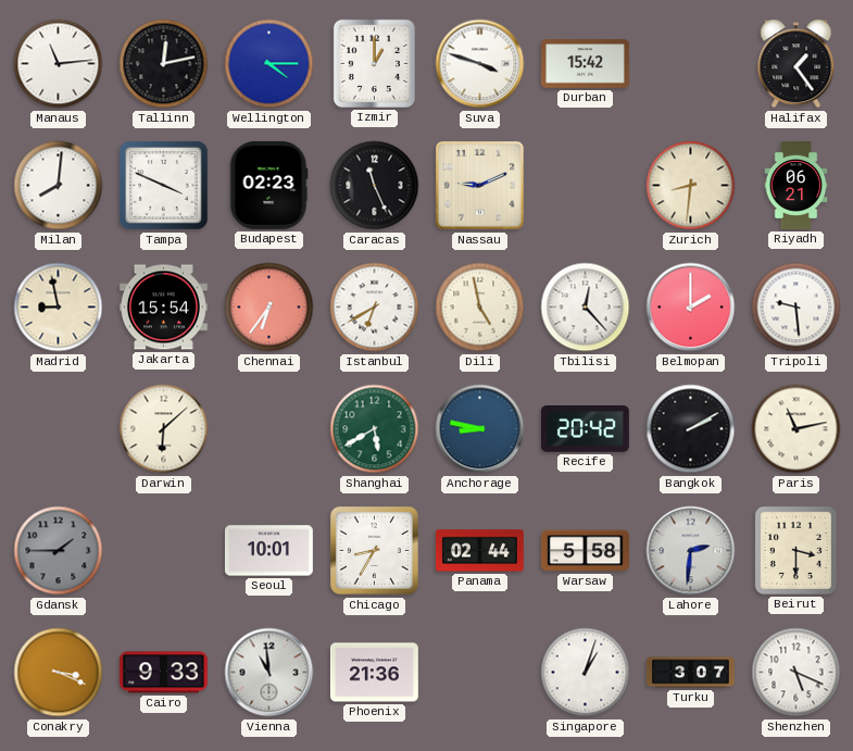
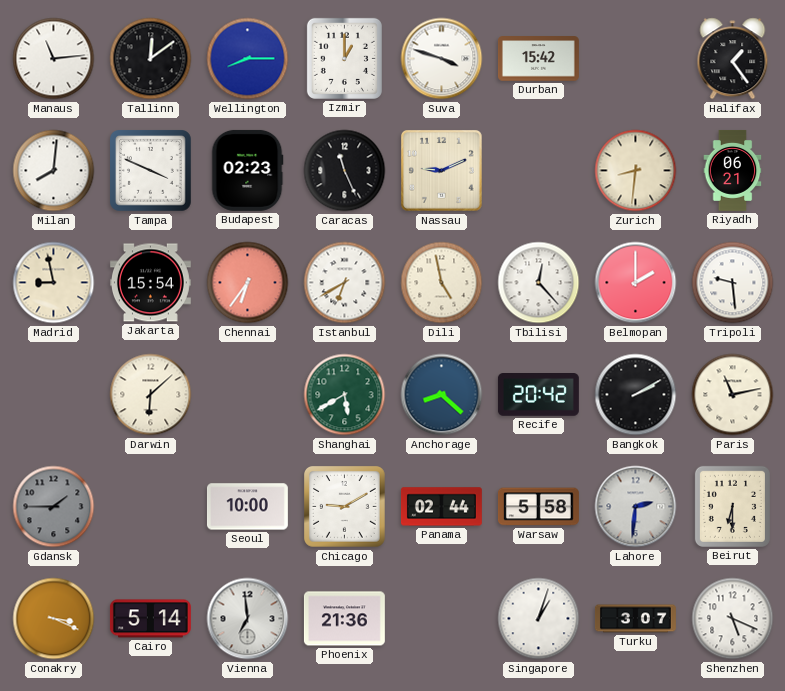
Tallinn: 12:13 -> 12:09
Wellington: 4:15 -> 8:15
Anchorage: 8:47 -> 8:22
Seoul: 10:01 -> 10:00
Chicago: 8:35 -> 9:10
Beirut: 3:30 -> 6:30
Cairo: 9:33 -> 5:14
Vienna: 10:59 -> 6:59
